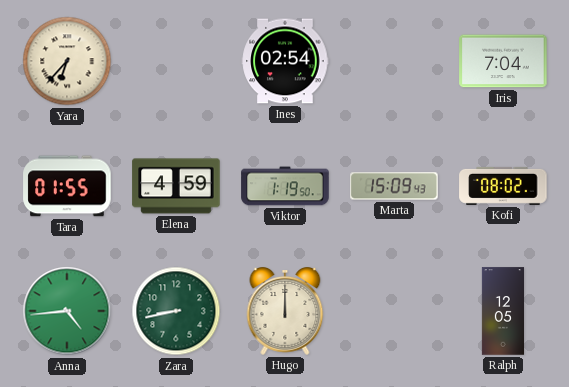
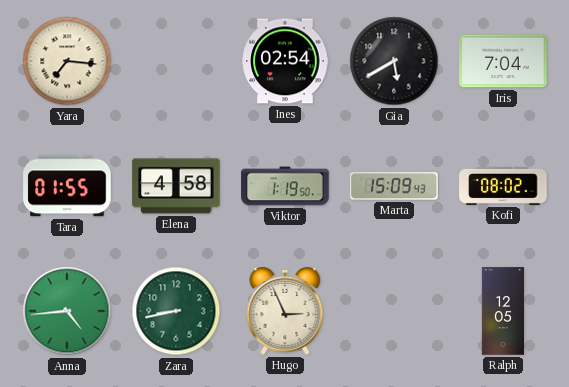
Yara: 6:37 -> 7:16
Gia: none -> 5:40
Elena: 4:59 -> 4:58
Hugo: 12:00 -> 2:56
